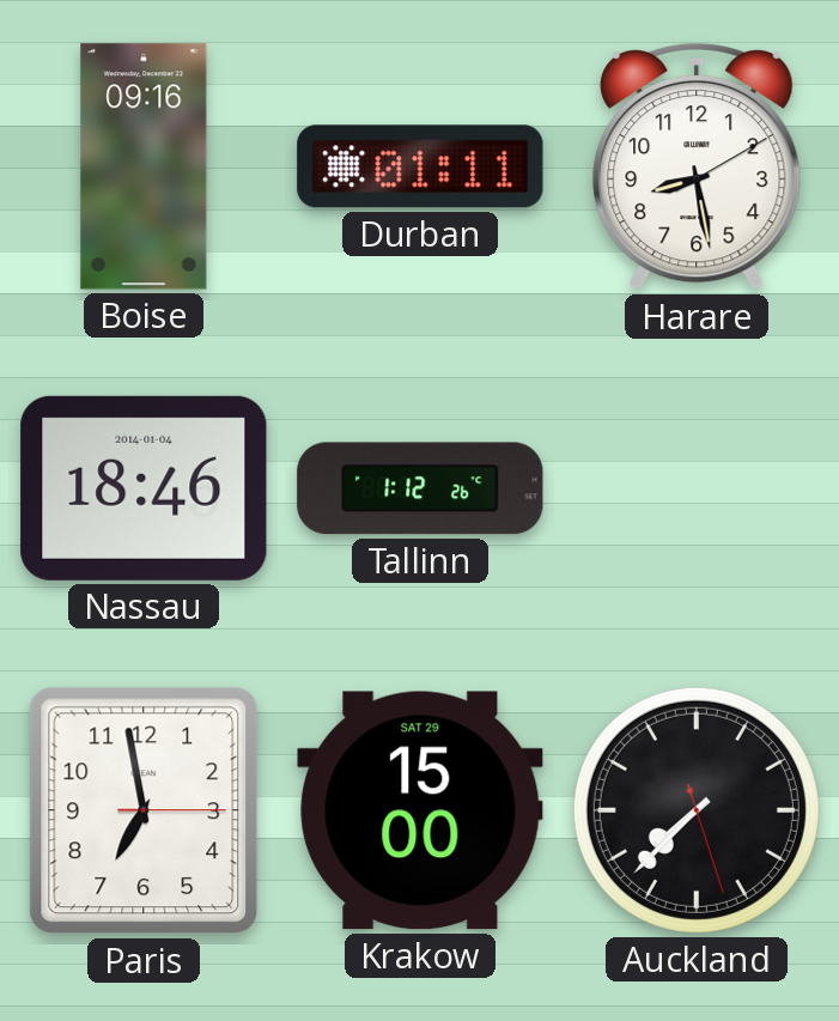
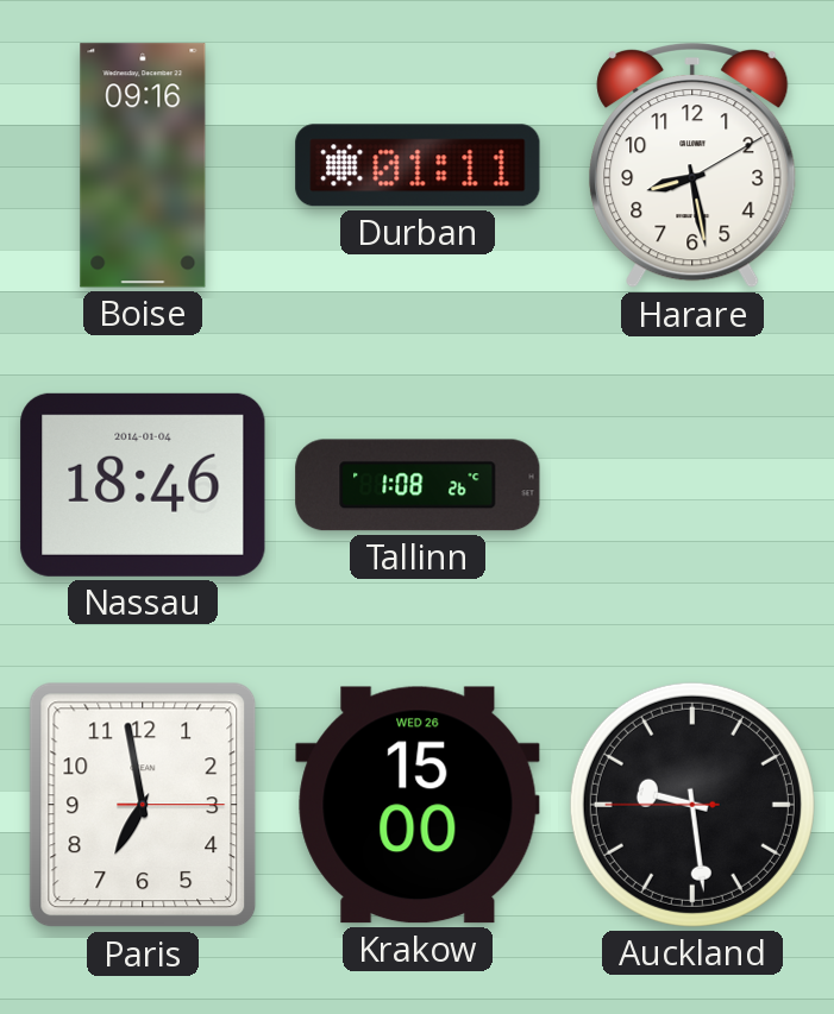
Tallinn: 1:12 -> 1:08
Krakow date: SAT 29 -> WED 26
Auckland: 7:37 -> 9:28
